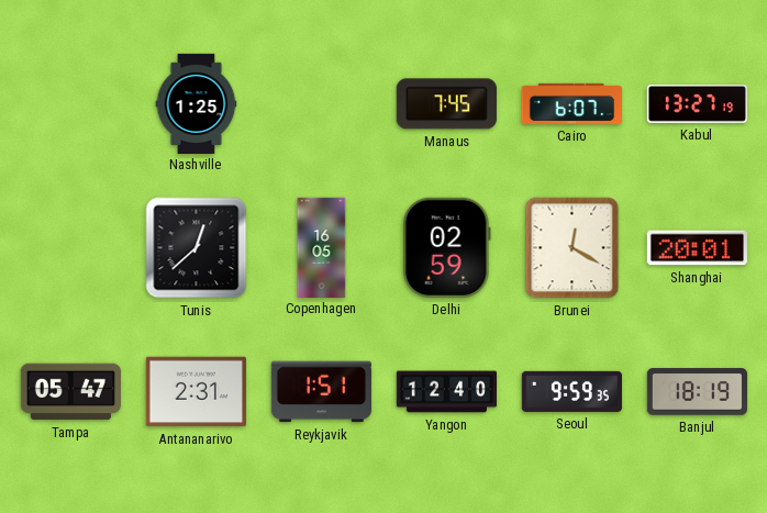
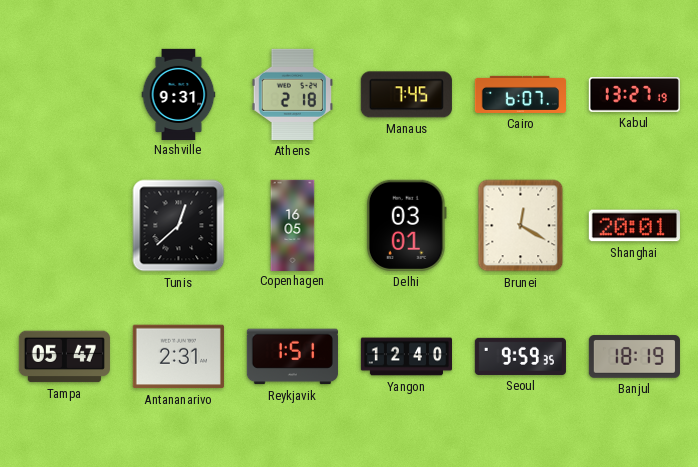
Nashville: 1:25 -> 9:31
Athens: none -> 2:18
Delhi: 02:59 -> 03:01
